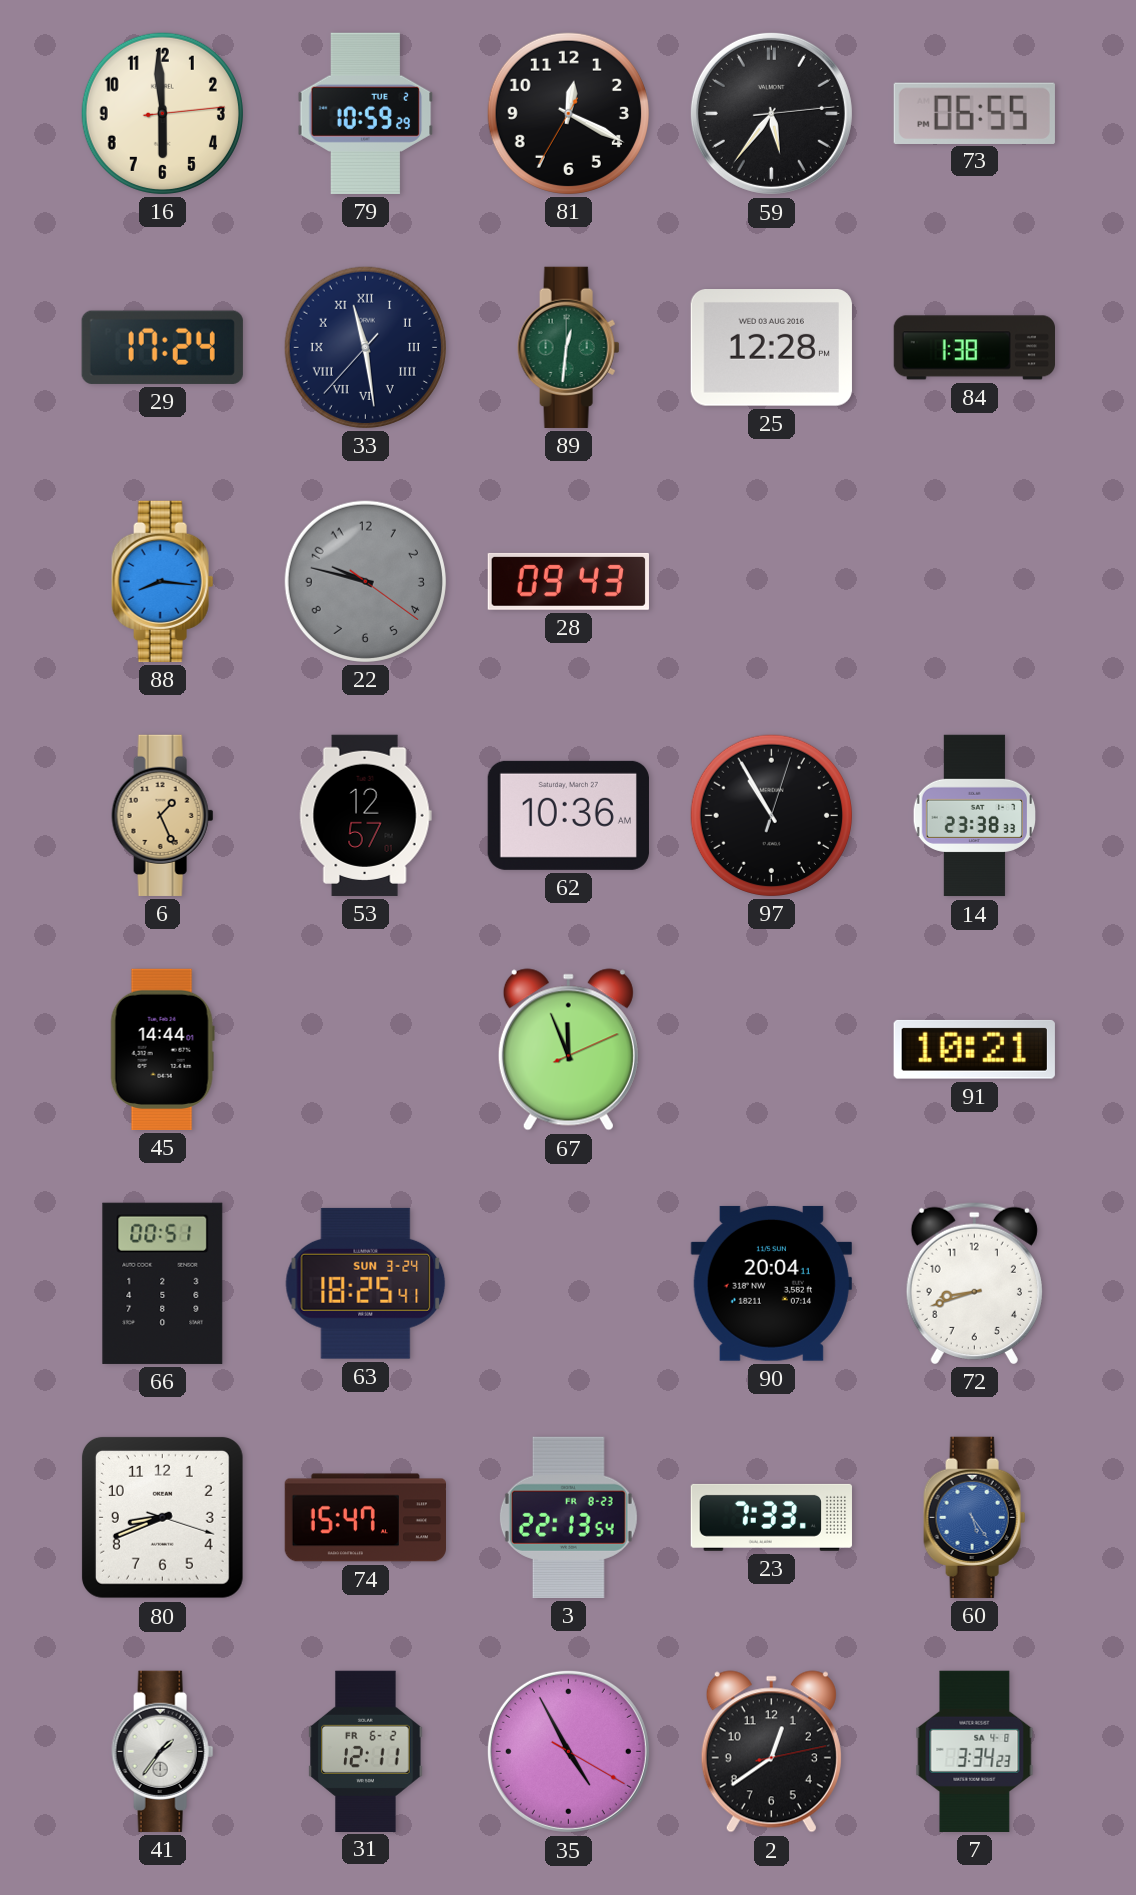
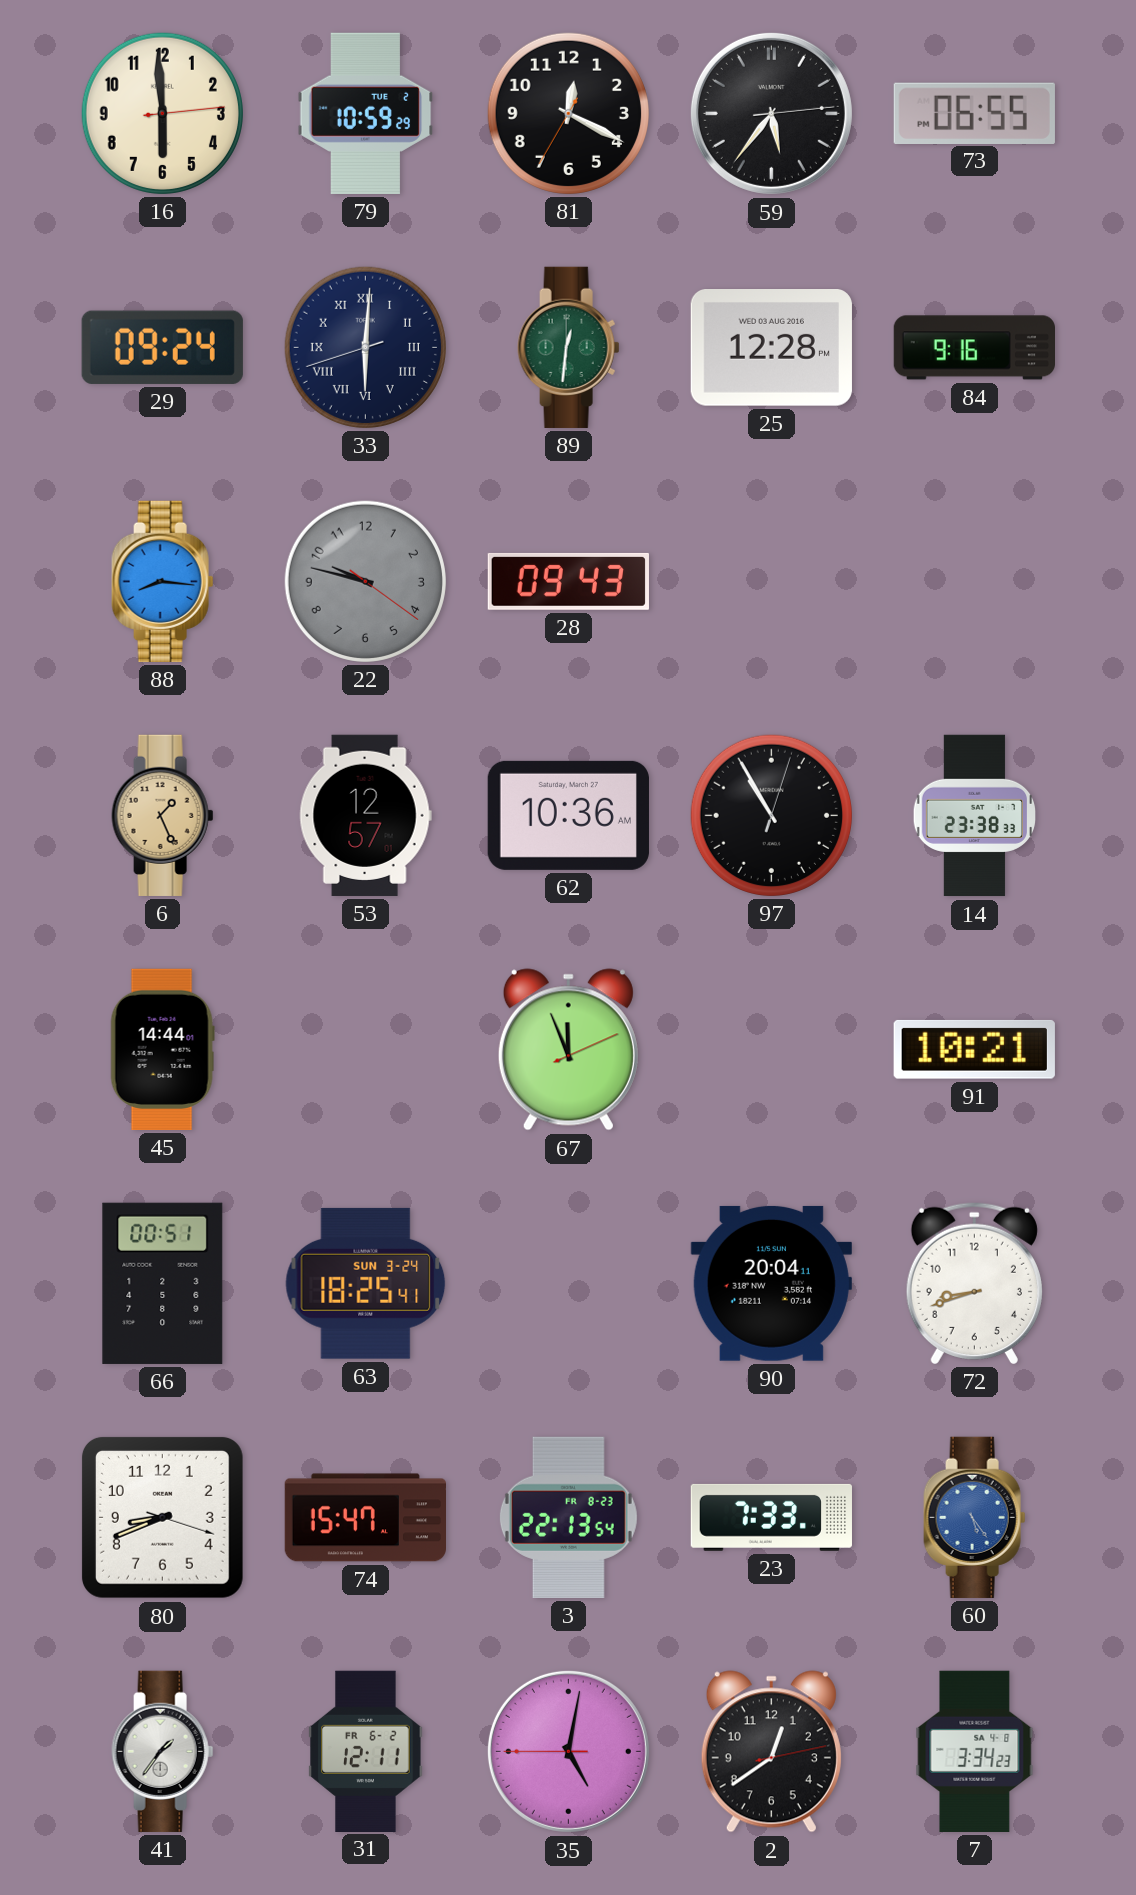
29: 17:24 -> 09:24
33: 11:28 -> 6:00
84: 1:38 -> 9:16
35: 4:55 -> 5:01
